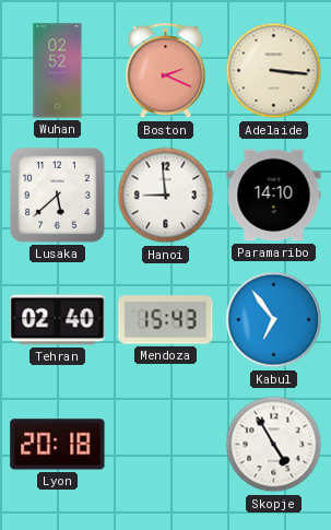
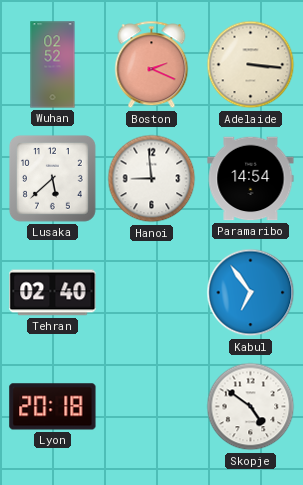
Paramaribo: 14:10 -> 14:54
Mendoza: 15:43 -> none
Skopje: 4:55 -> 4:51
